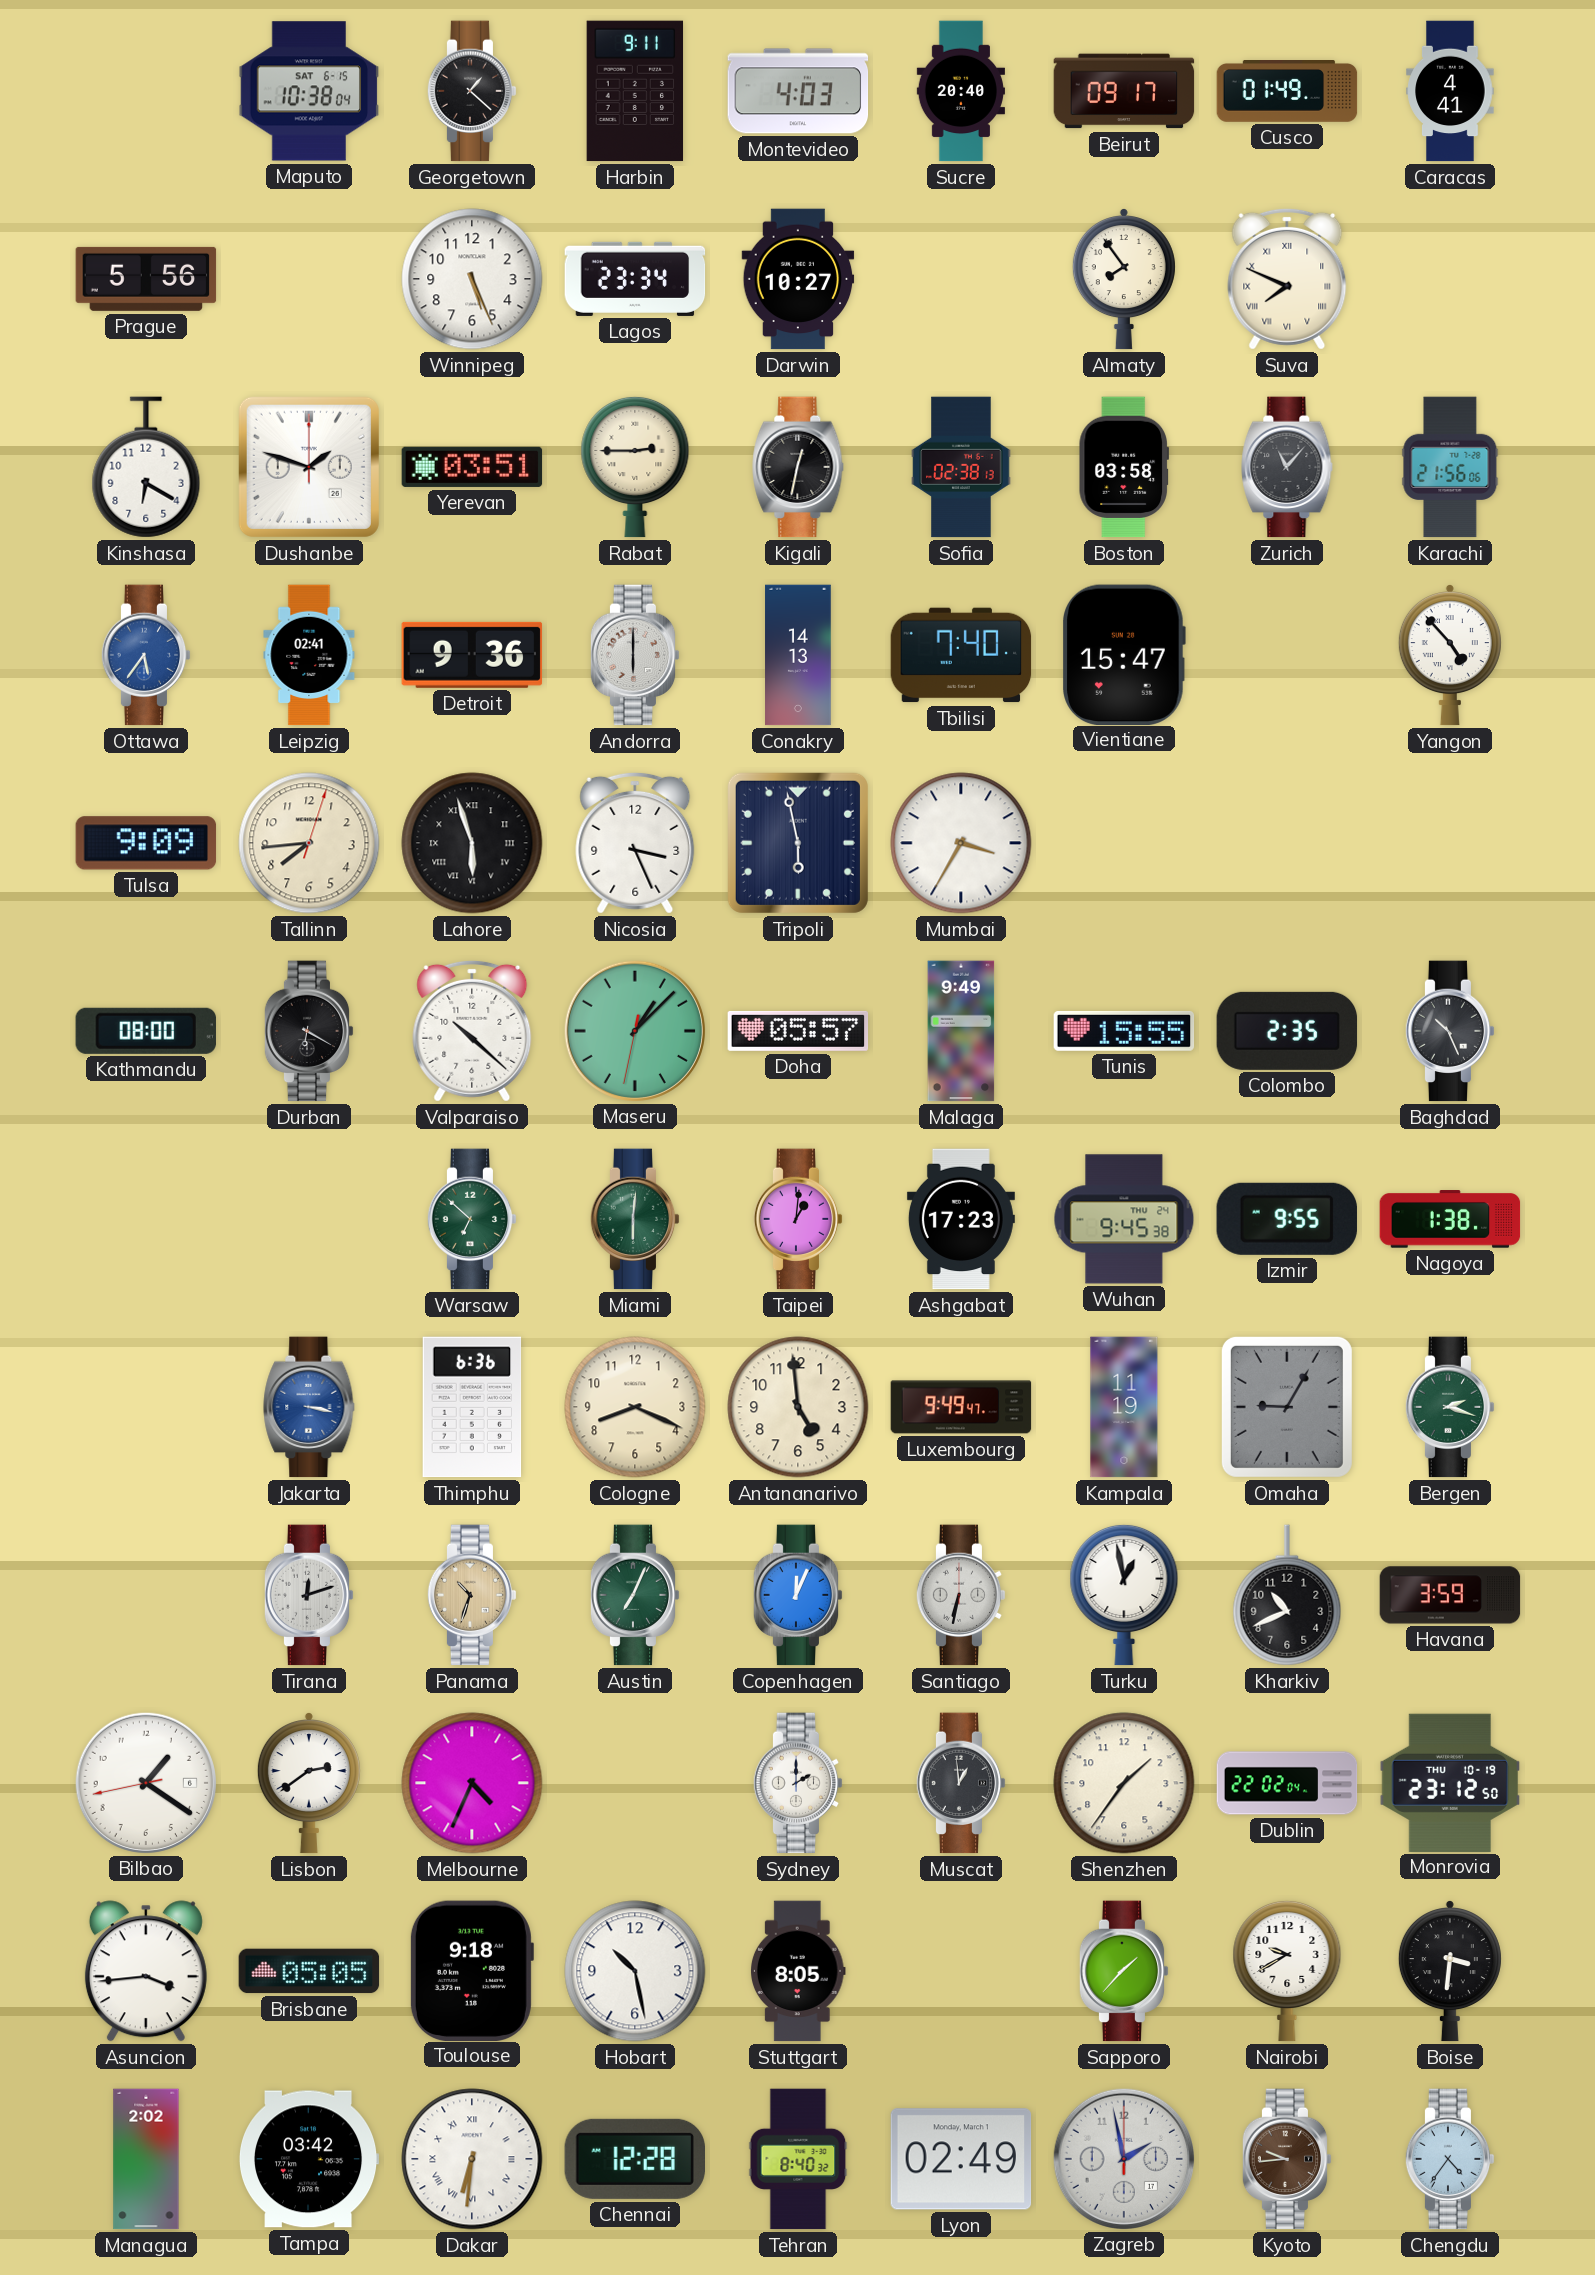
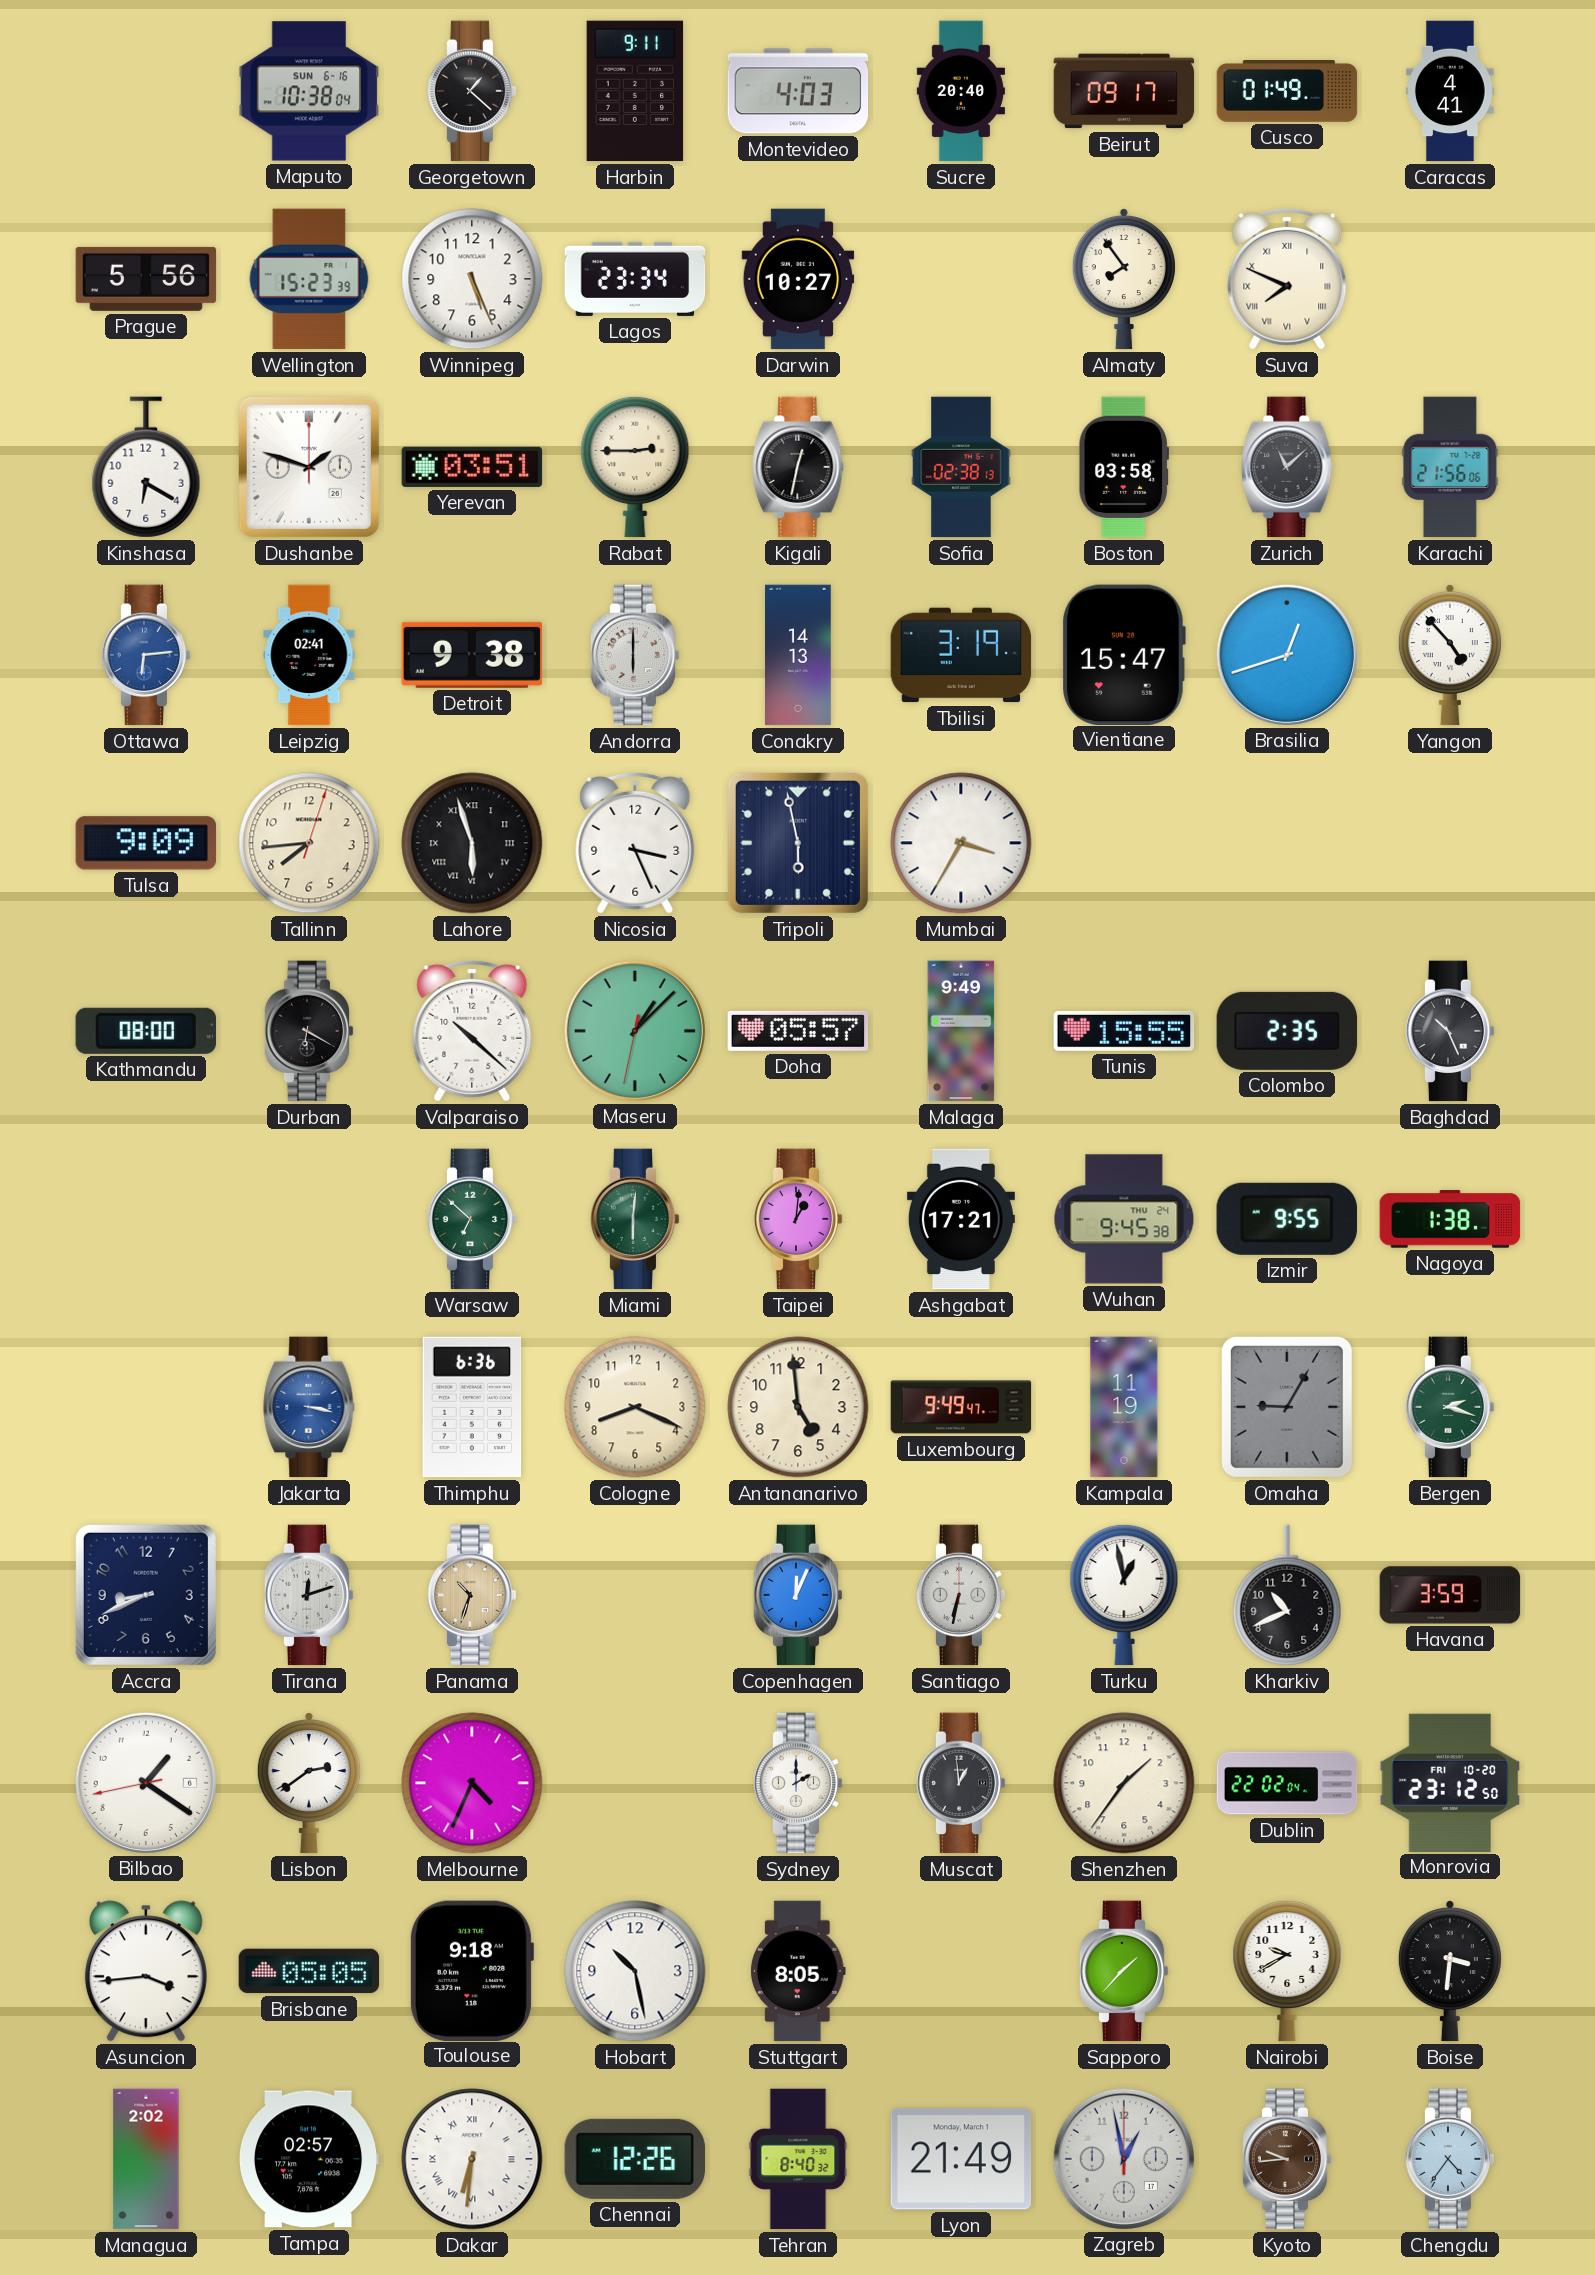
Maputo date: SAT 6-15 -> SUN 6-16
Wellington: none -> 15:23
Zurich: 11:07 -> 11:08
Ottawa: 5:36 -> 6:14
Detroit: 9:36 -> 9:38
Tbilisi: 7:40 -> 3:19
Brasilia: none -> 12:42
Ashgabat: 17:23 -> 17:21
Accra: none -> 8:41
Austin: 7:04 -> none
Monrovia date: THU 10-19 -> FRI 10-20
Tampa: 03:42 -> 02:57
Chennai: 12:28 -> 12:26
Lyon: 02:49 -> 21:49
Zagreb: 1:58 -> 12:58
